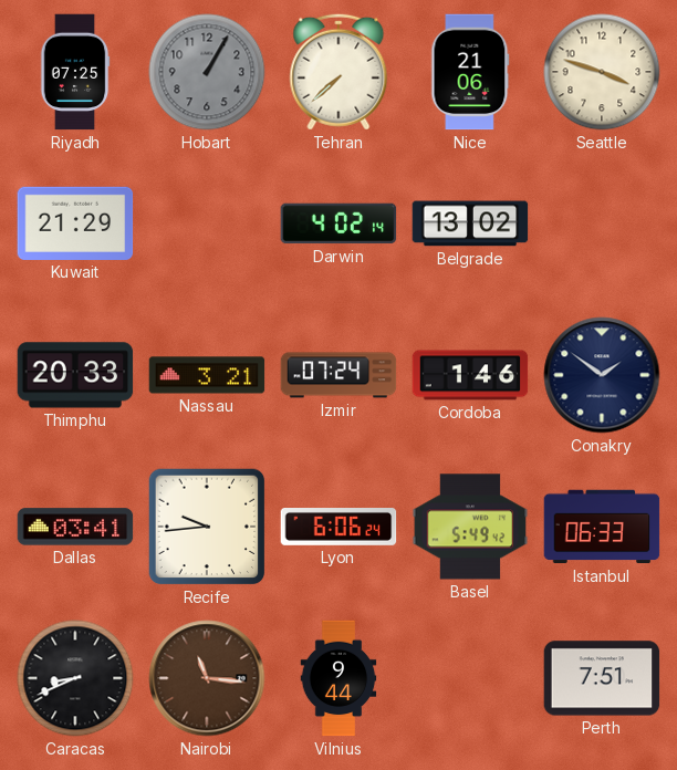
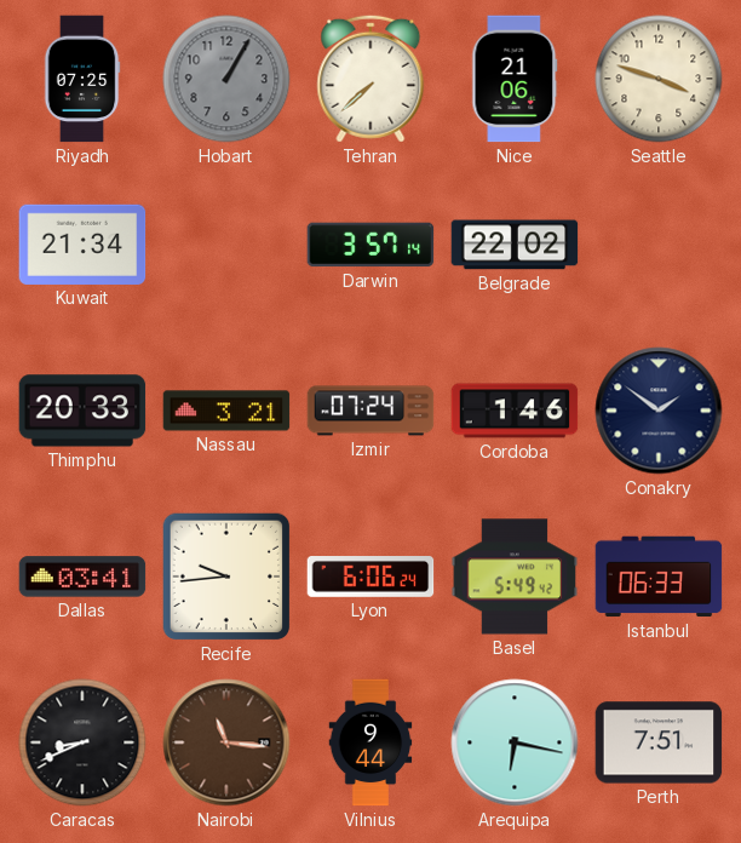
Kuwait: 21:29 -> 21:34
Darwin: 4:02 -> 3:57
Belgrade: 13:02 -> 22:02
Arequipa: none -> 6:17
